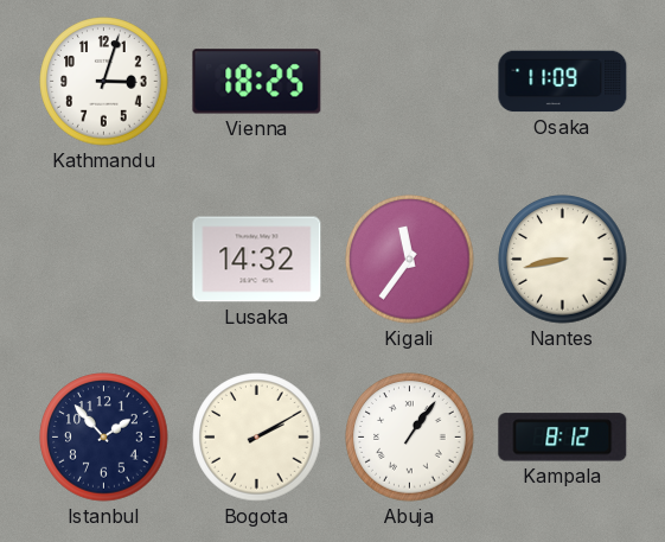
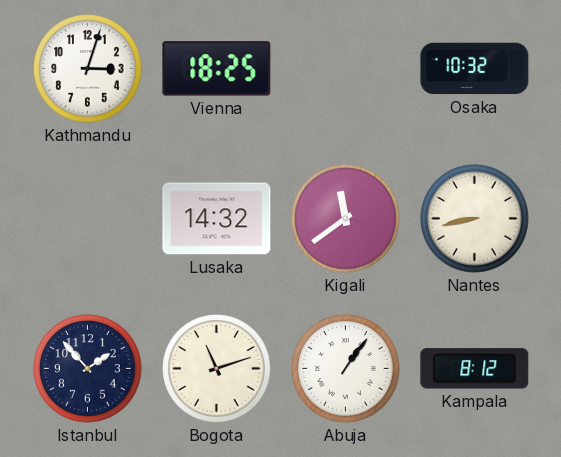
Osaka: 11:09 -> 10:32
Kigali: 11:36 -> 11:39
Bogota: 2:10 -> 11:12
